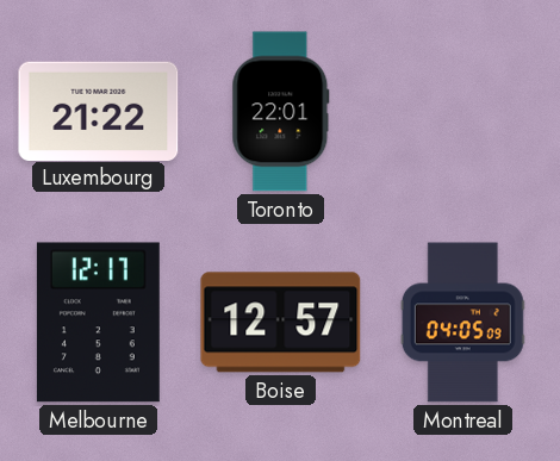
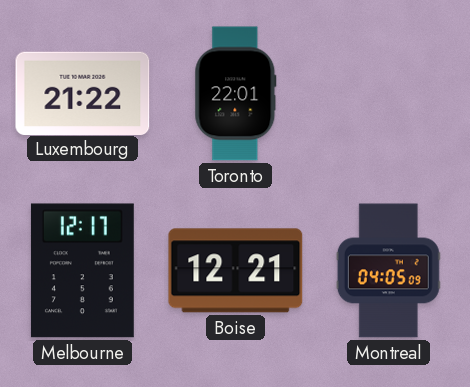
Boise: 12:57 -> 12:21
